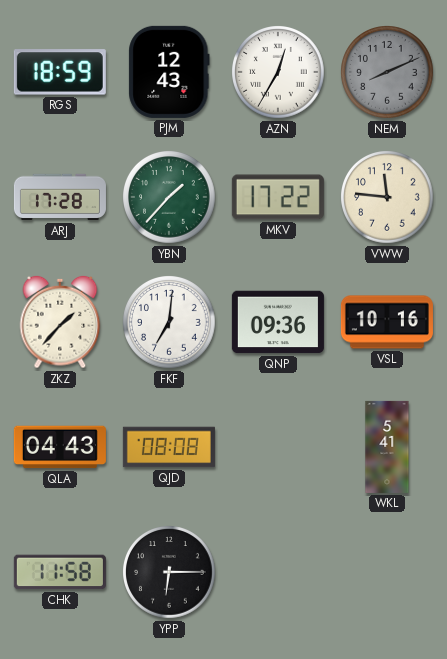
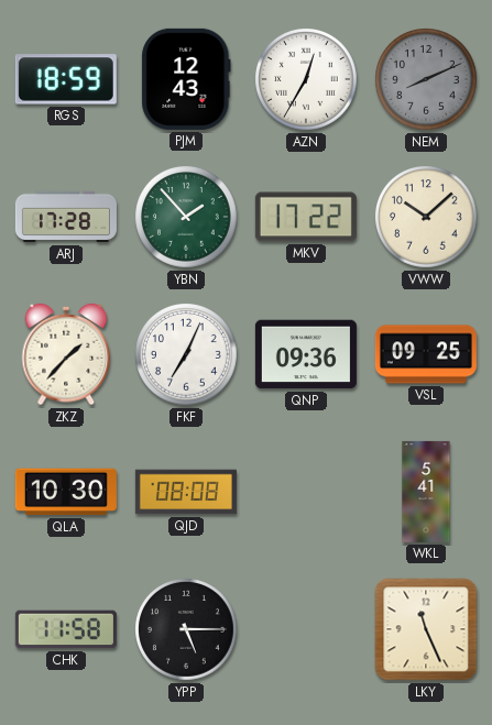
YBN: 1:37 -> 1:53
VWW: 11:46 -> 10:08
FKF: 7:01 -> 7:04
VSL: 10:16 -> 09:25
QLA: 04:43 -> 10:30
YPP: 6:15 -> 5:15
LKY: none -> 11:26
